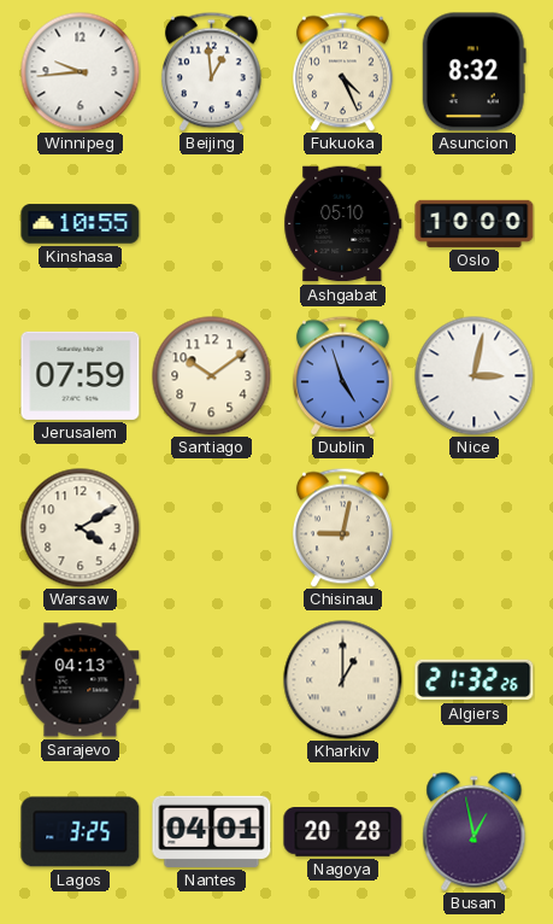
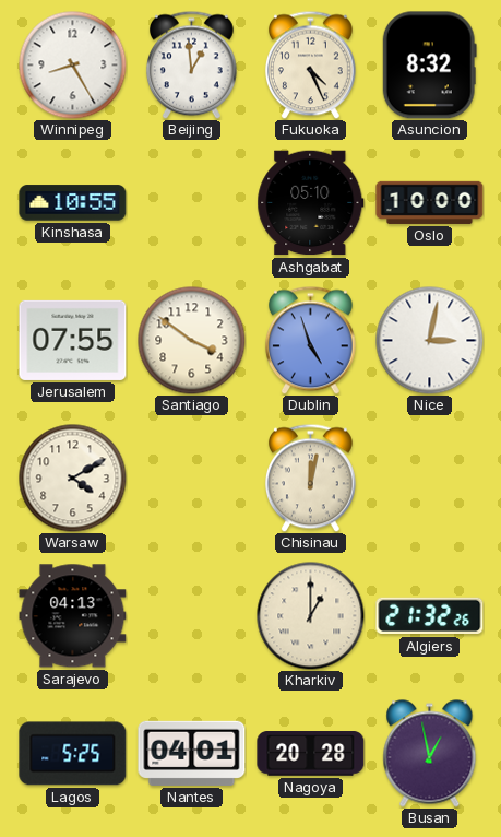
Winnipeg: 9:44 -> 8:25
Jerusalem: 07:59 -> 07:55
Santiago: 10:09 -> 3:51
Chisinau: 9:02 -> 12:02
Lagos: 3:25 -> 5:25
